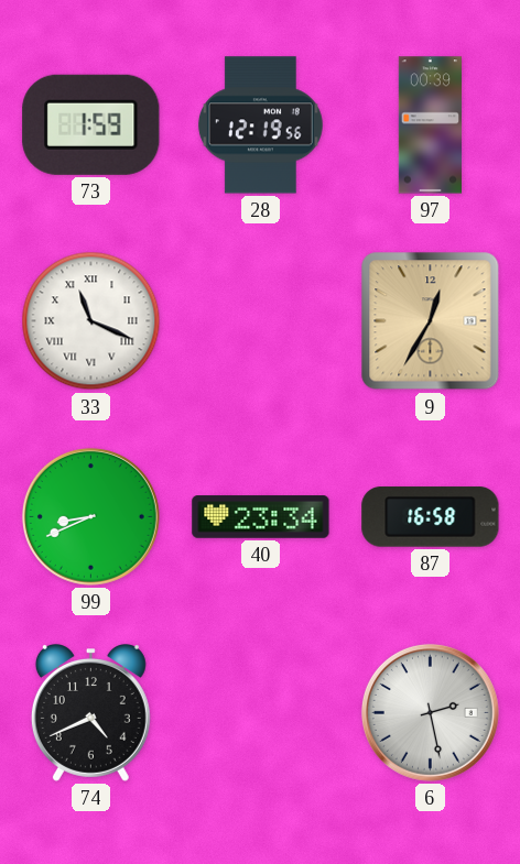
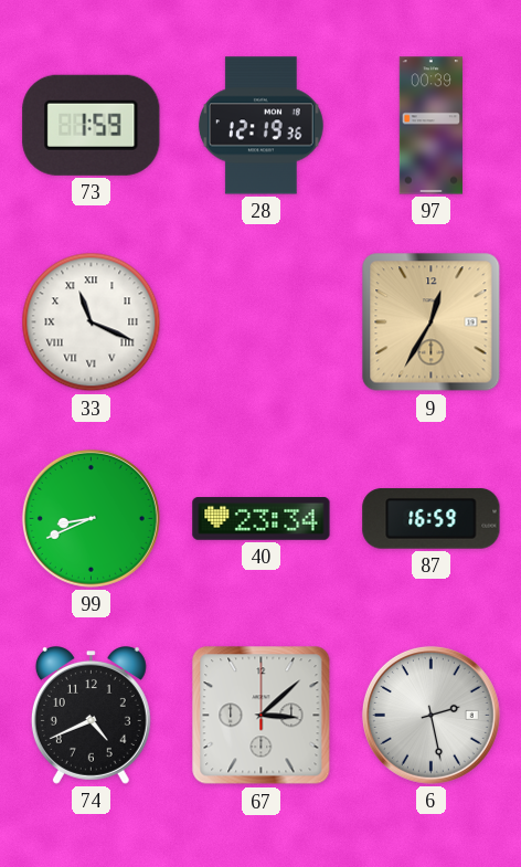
28: 12:19:56 -> 12:19:36
87: 16:58 -> 16:59
67: none -> 3:08
